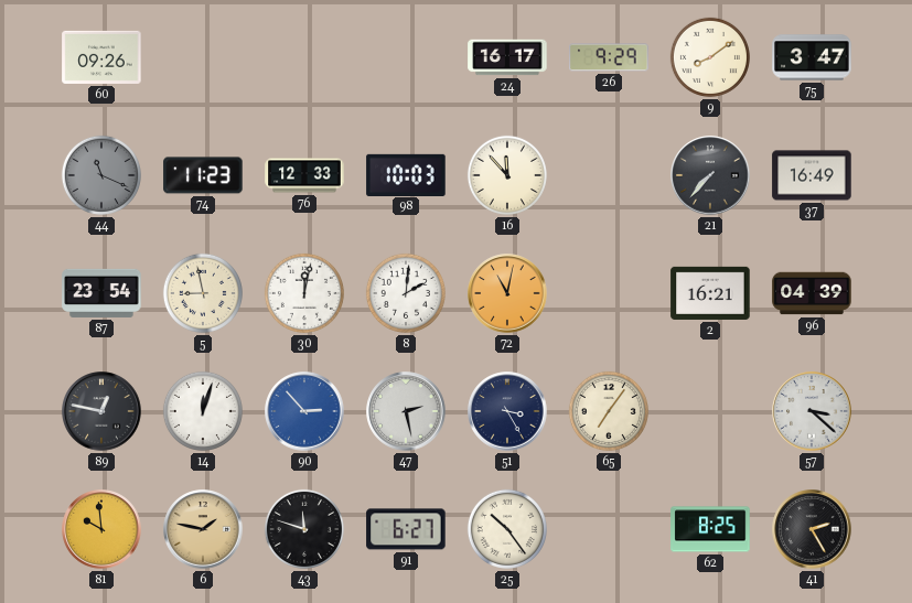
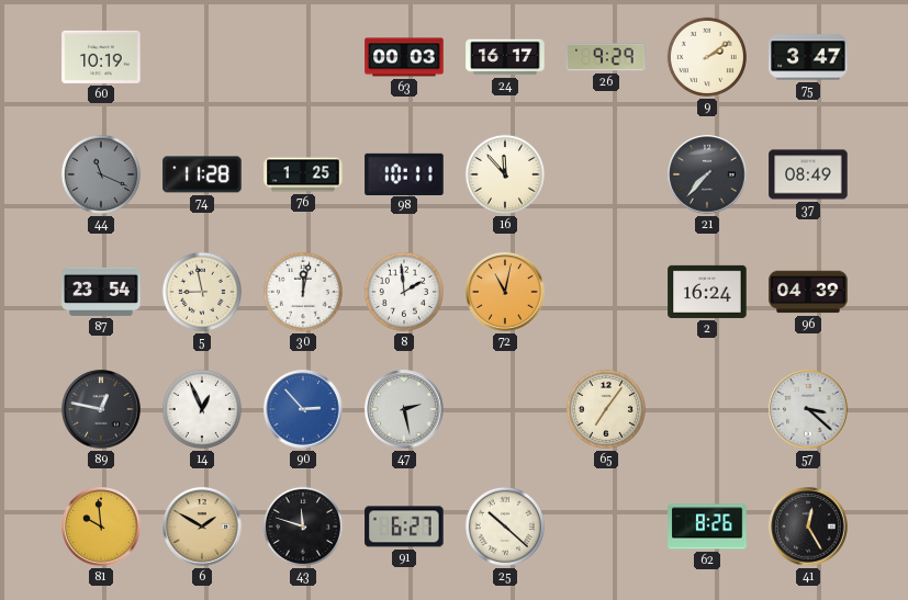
60: 09:26 -> 10:19
63: none -> 00:03
9: 8:09 -> 2:09
74: 11:23 -> 11:28
76: 12:33 -> 1:25
98: 10:03 -> 10:11
37: 16:49 -> 08:49
8: 2:01 -> 1:59
2: 16:21 -> 16:24
14: 12:03 -> 12:56
51: 3:25 -> none
6: 1:47 -> 1:50
25: 10:24 -> 10:22
62: 8:25 -> 8:26
41: 2:25 -> 12:25
